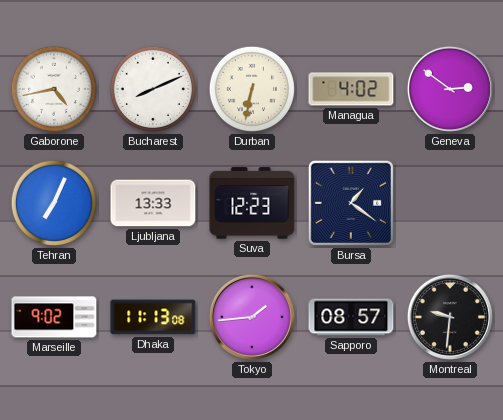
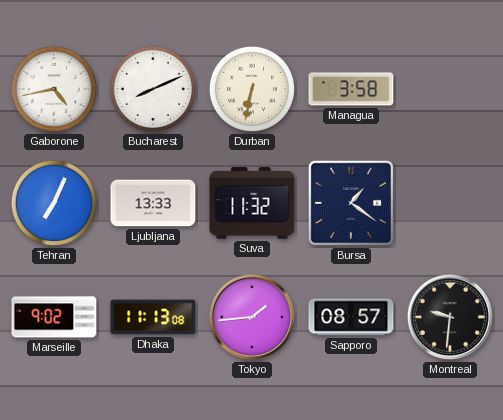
Managua: 4:02 -> 3:58
Geneva: 2:51 -> none
Suva: 12:23 -> 11:32
